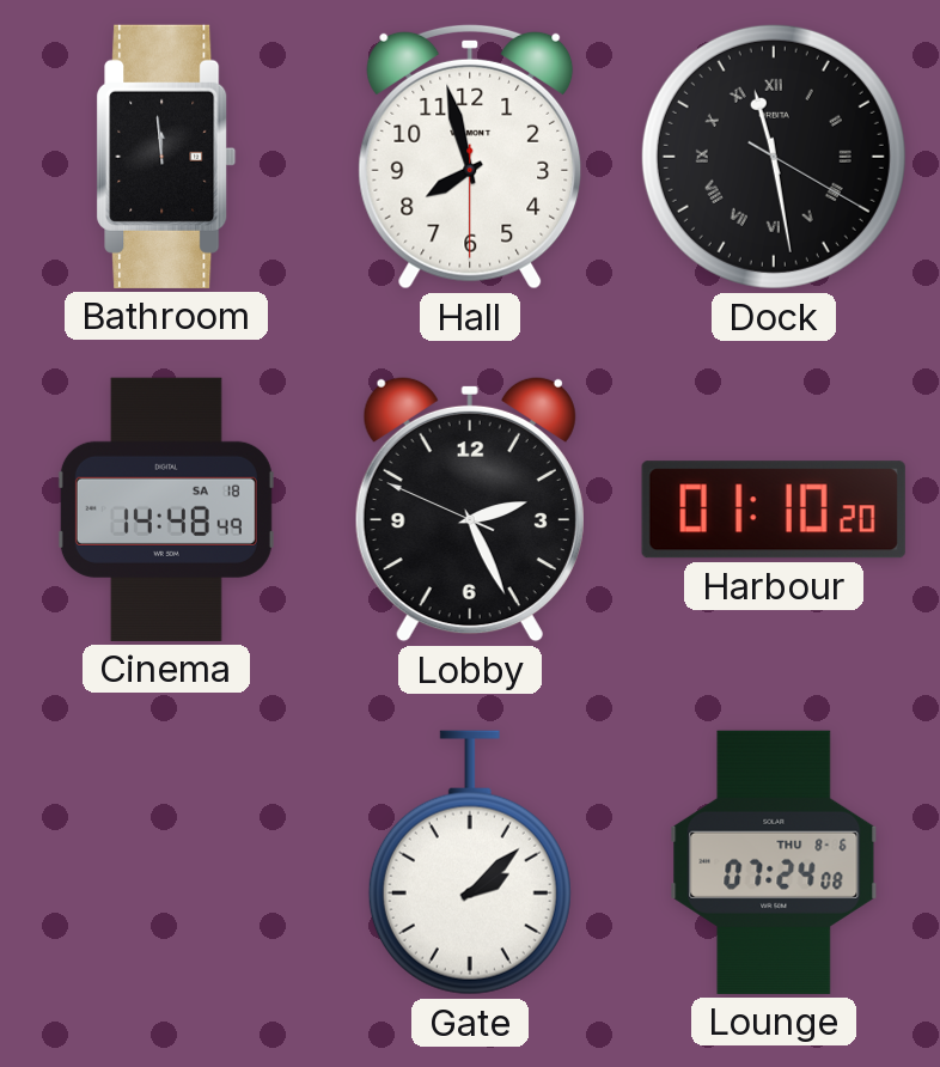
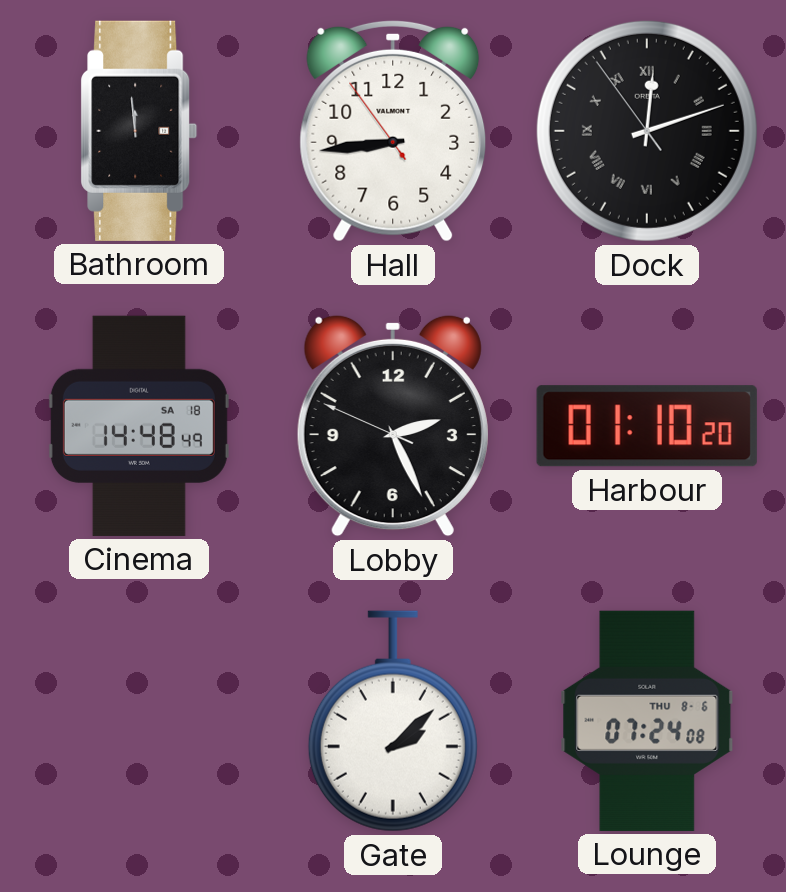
Hall: 7:57 -> 8:43
Dock: 11:28 -> 12:11
